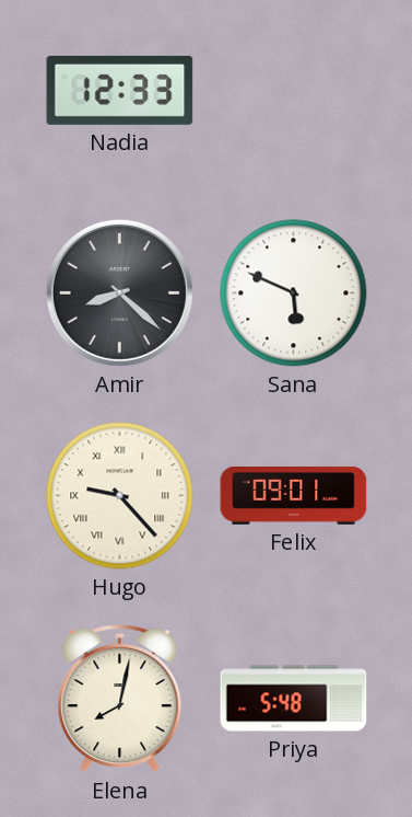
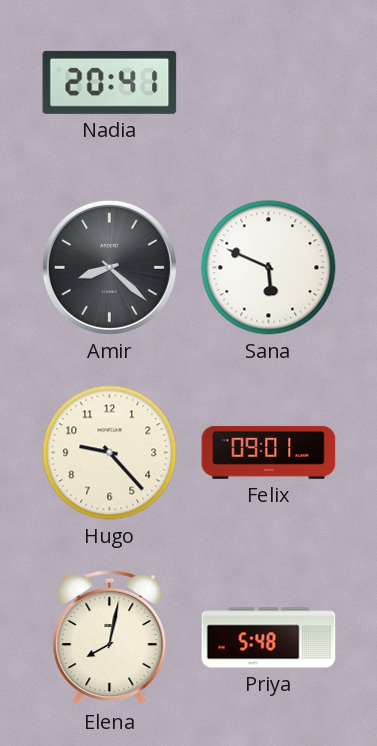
Nadia: 12:33 -> 20:41
Hugo numerals: Roman -> Arabic
